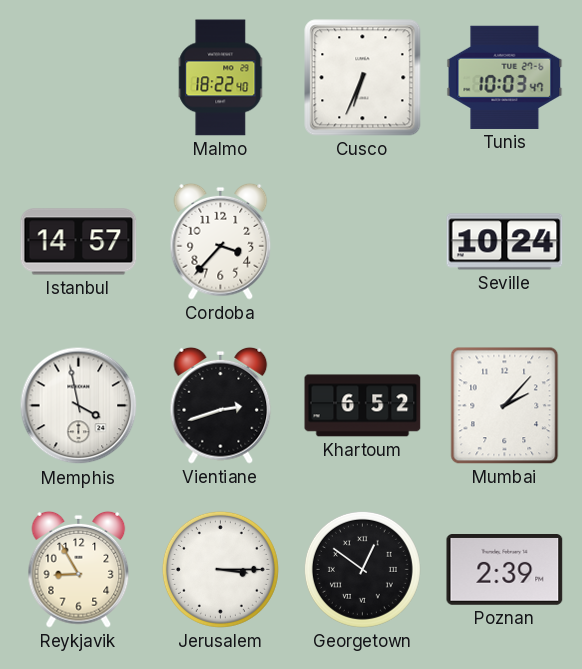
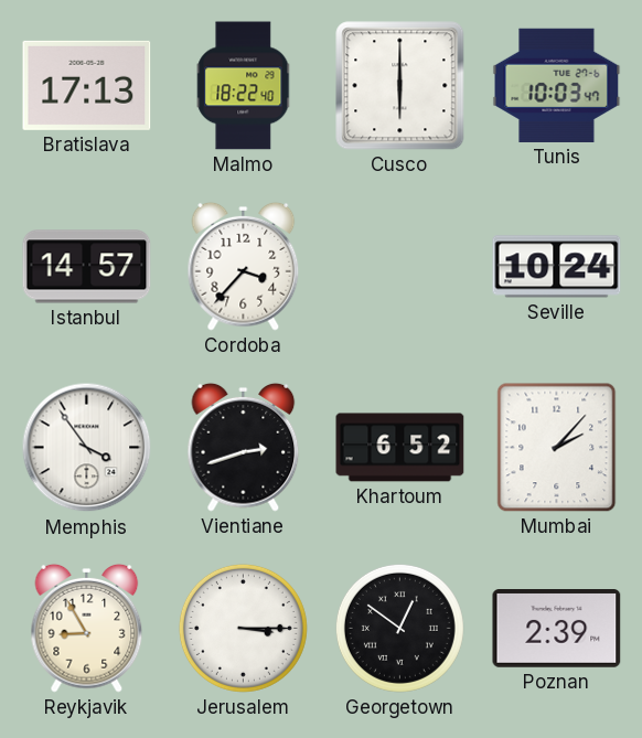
Bratislava: none -> 17:13
Cusco: 6:34 -> 6:00
Memphis: 3:58 -> 3:54
